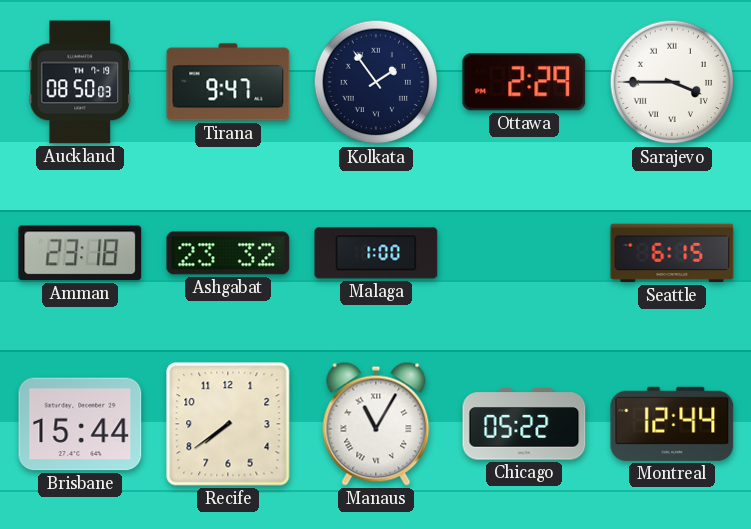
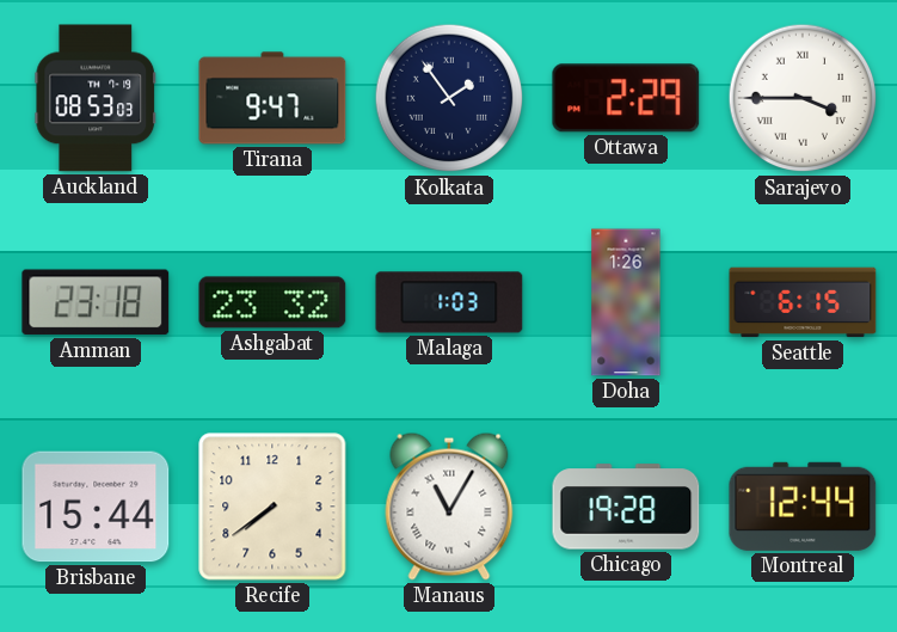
Auckland: 08:50 -> 08:53
Malaga: 1:00 -> 1:03
Doha: none -> 1:26
Chicago: 05:22 -> 19:28
